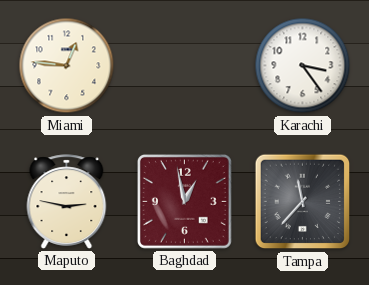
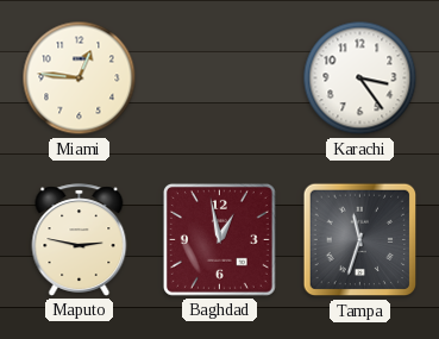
Tampa: 11:37 -> 11:33
